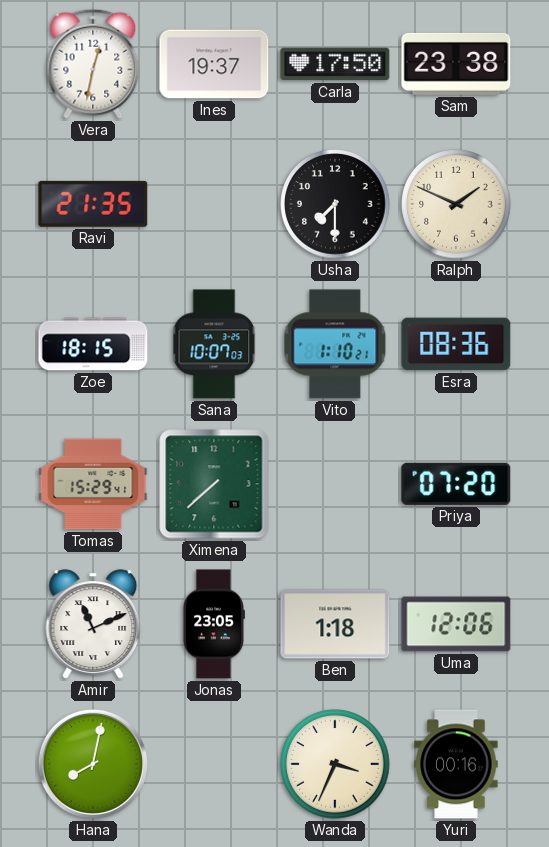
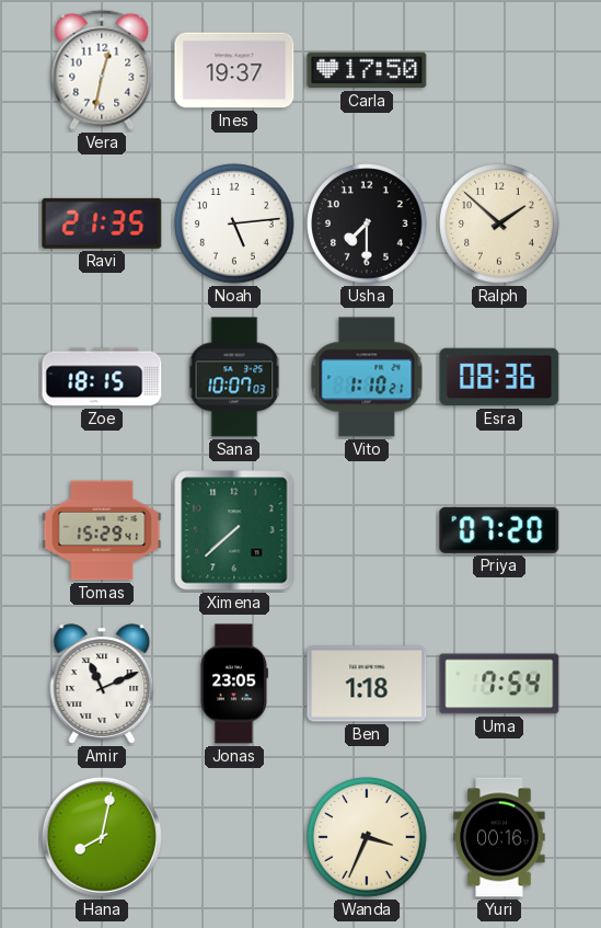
Sam: 23:38 -> none
Noah: none -> 5:14
Ralph: 1:49 -> 1:52
Uma: 12:06 -> 7:54
